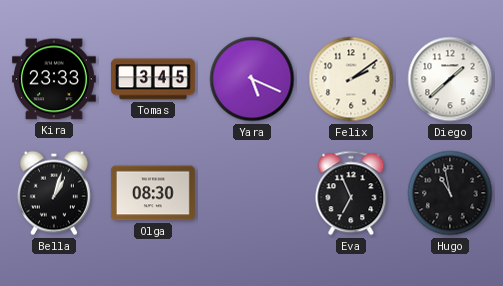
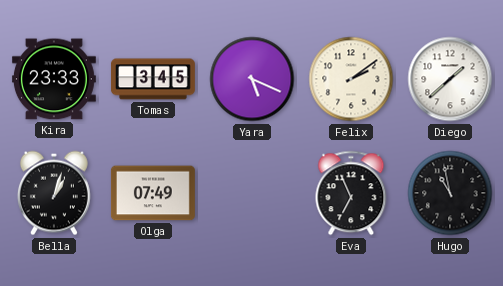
Olga: 08:30 -> 07:49
